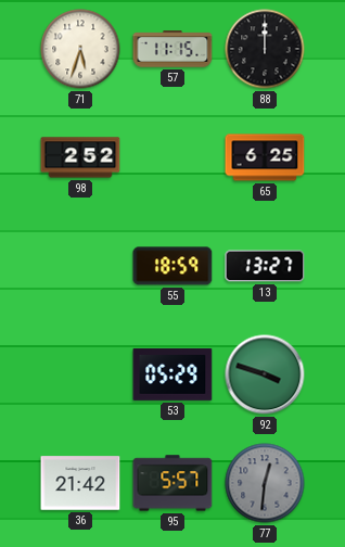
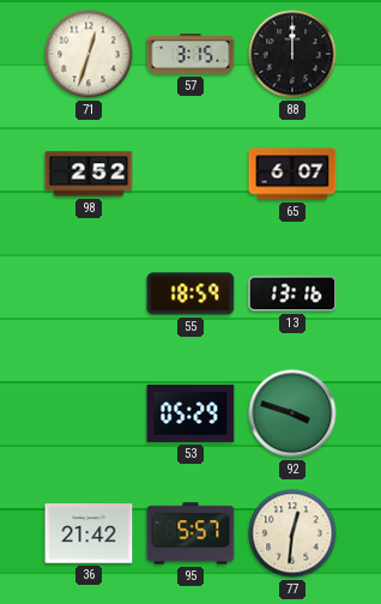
71: 5:33 -> 12:33
57: 11:15 -> 3:15
65: 6:25 -> 6:07
13: 13:27 -> 13:16
77 dial: grey -> cream
